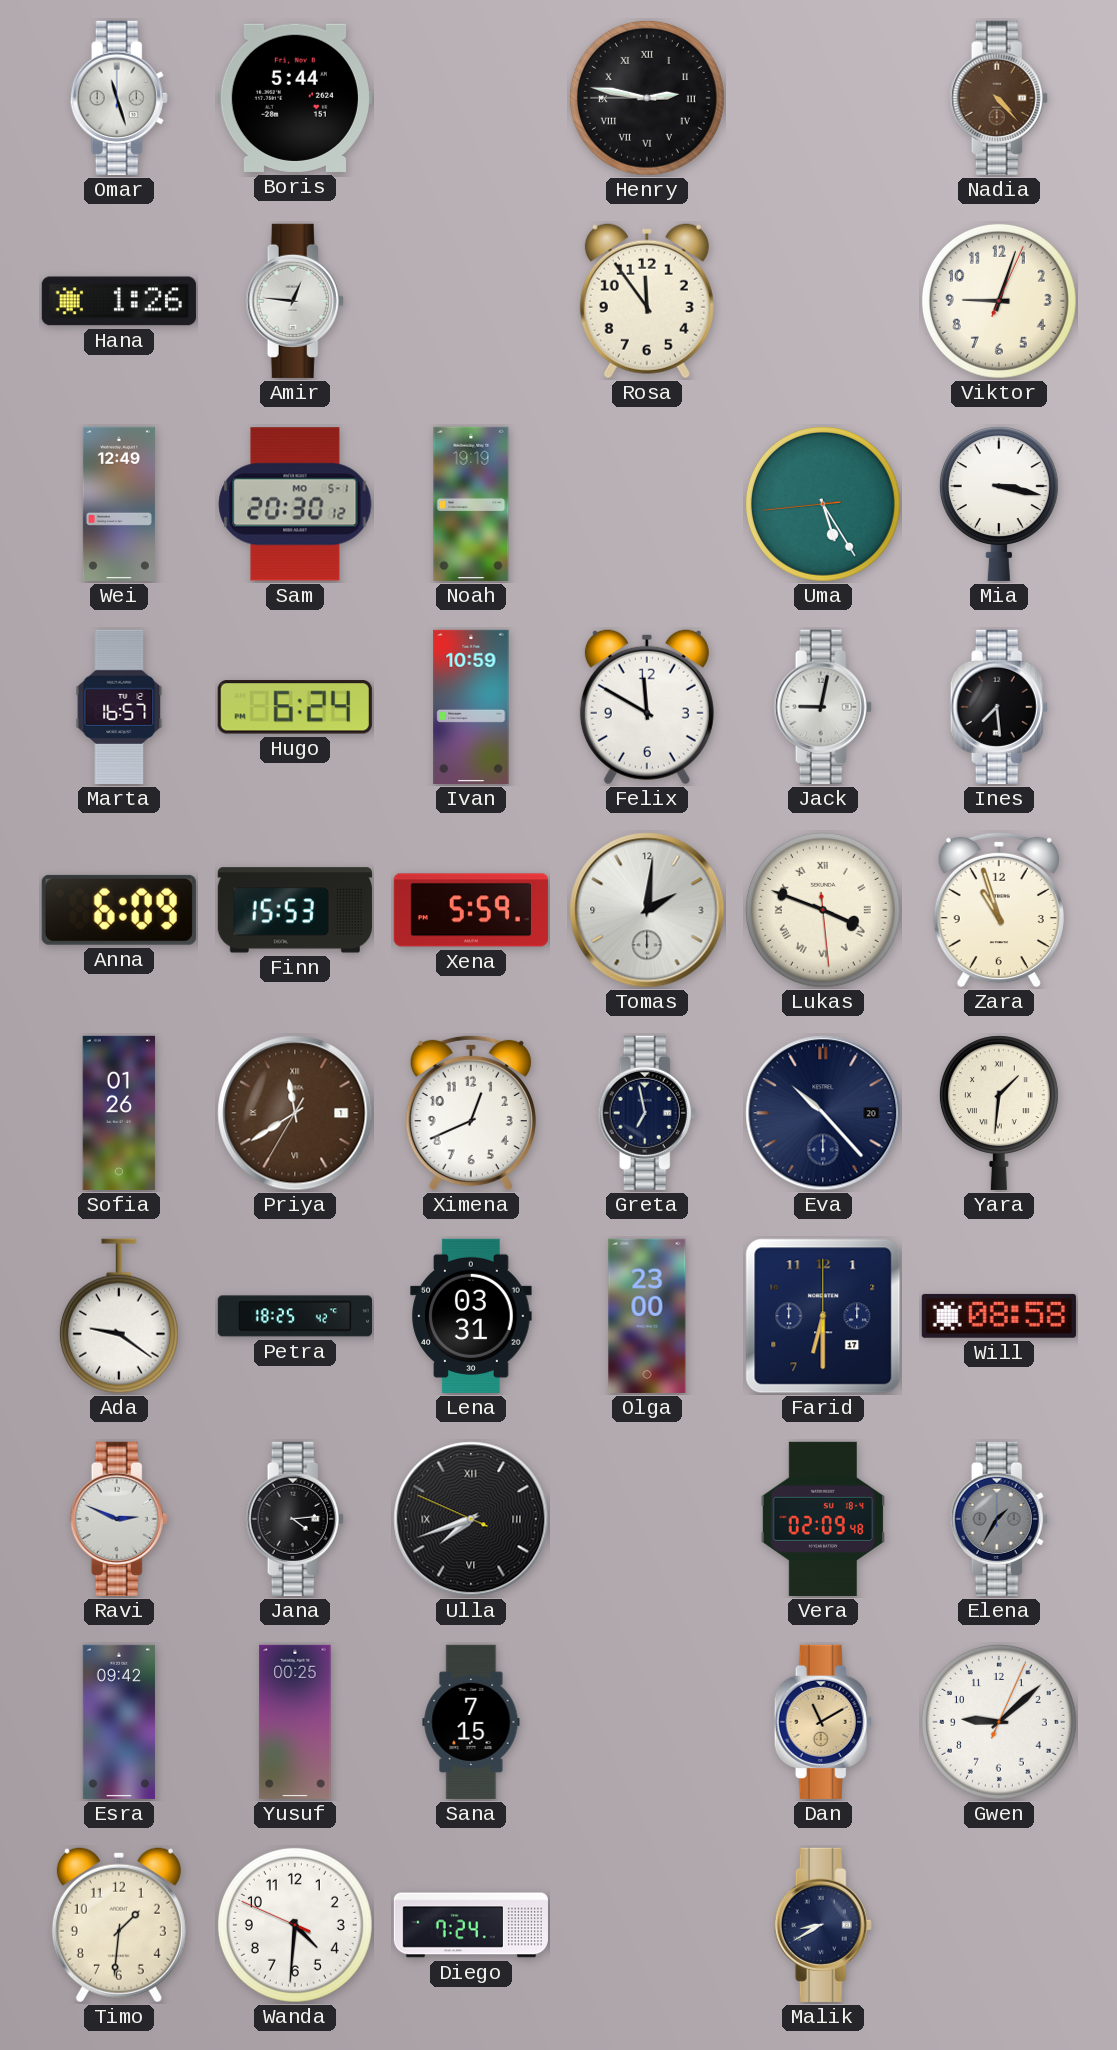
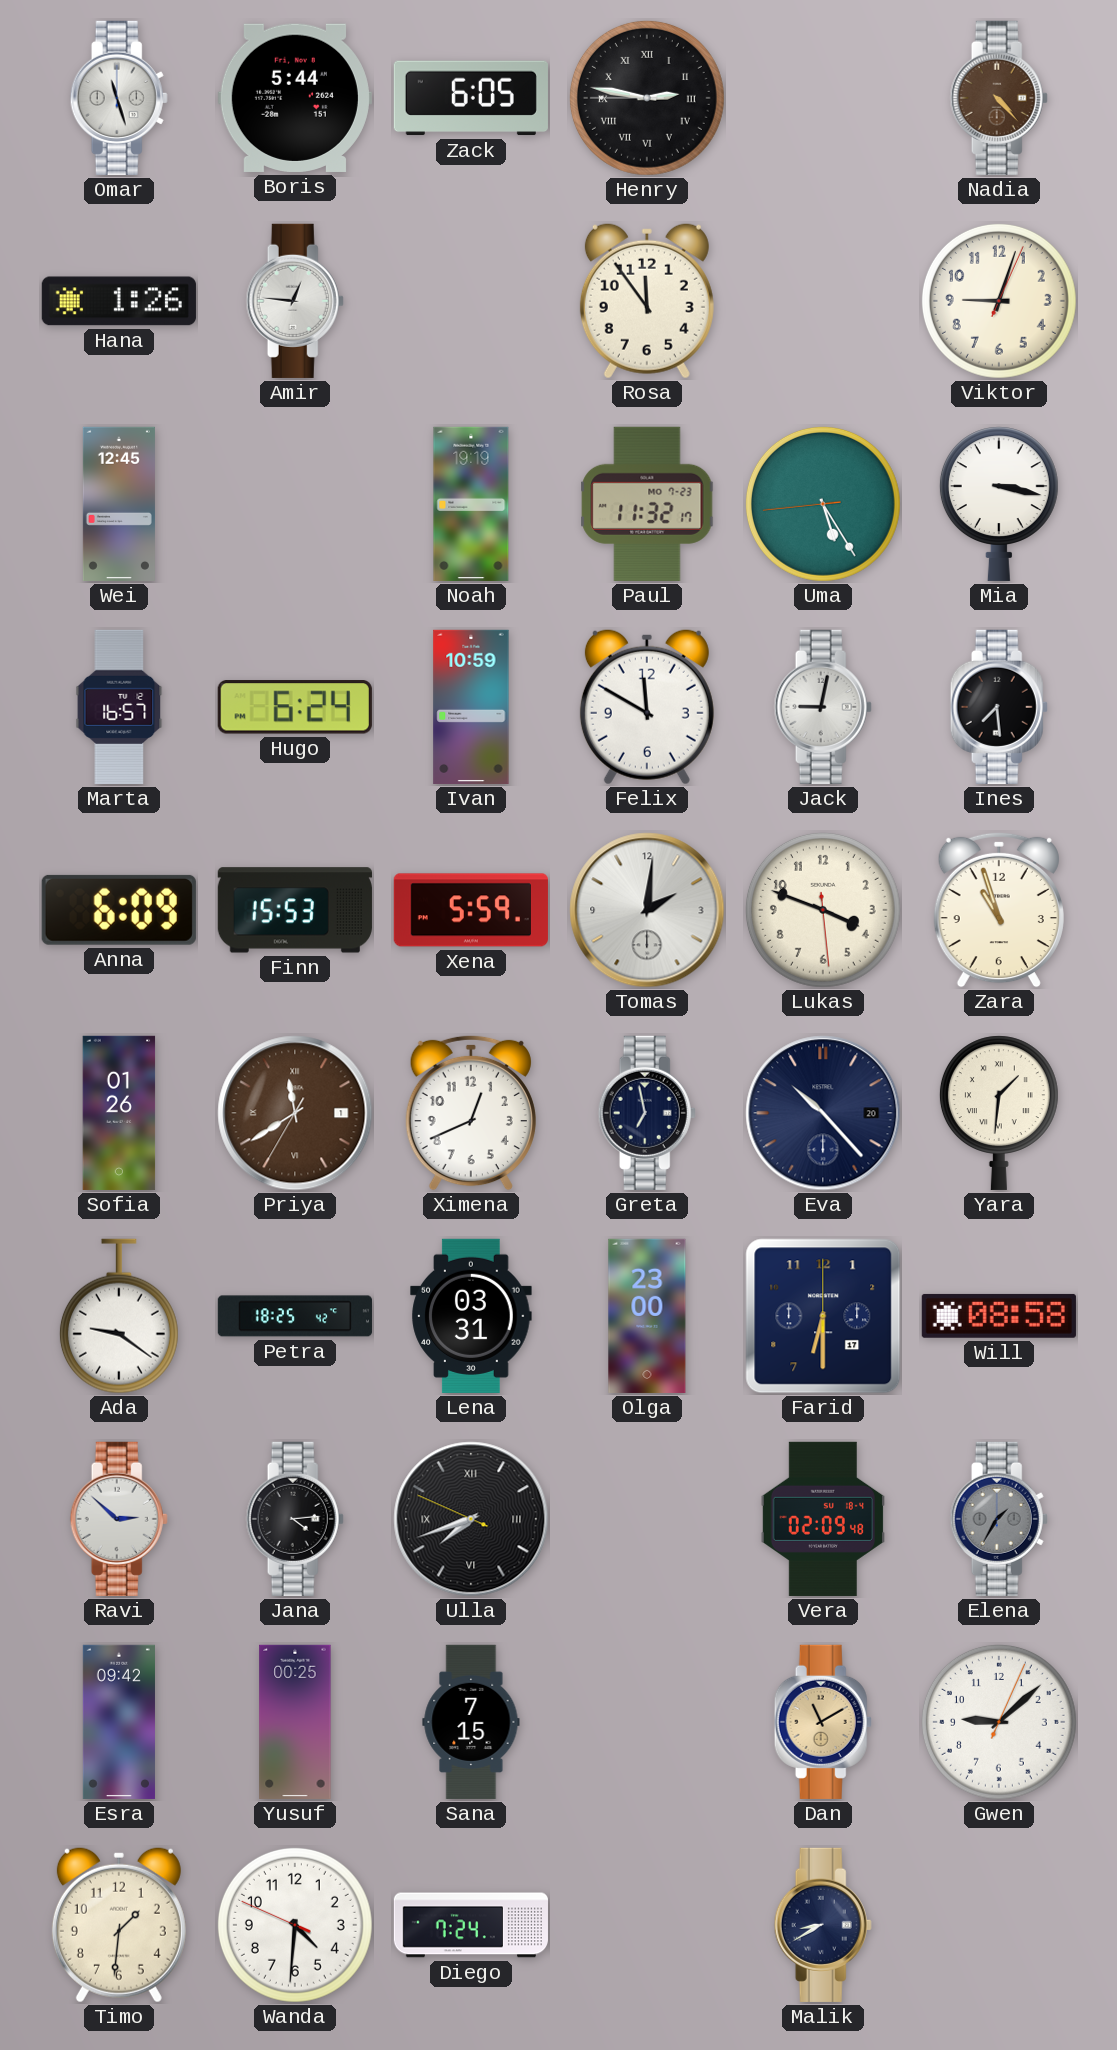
Zack: none -> 6:05
Wei: 12:49 -> 12:45
Sam: 20:30 -> none
Paul: none -> 11:32
Lukas numerals: Roman -> Arabic
Ravi: 2:49 -> 2:52
